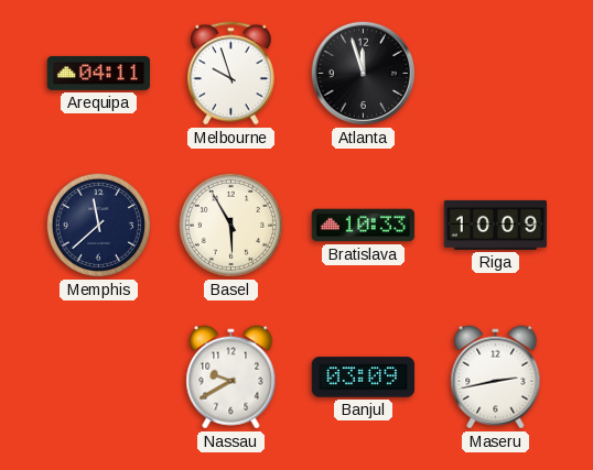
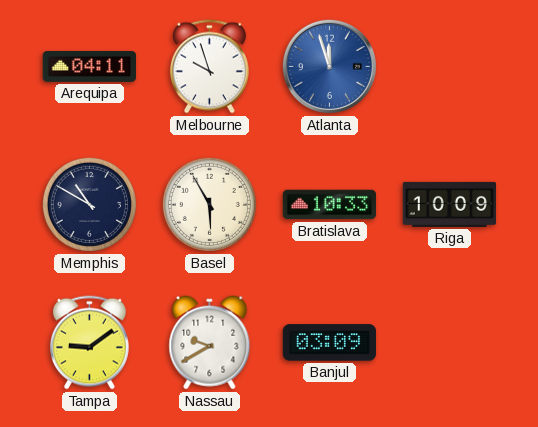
Atlanta dial: black -> blue
Memphis: 11:38 -> 10:50
Tampa: none -> 9:09
Maseru: 2:43 -> none
